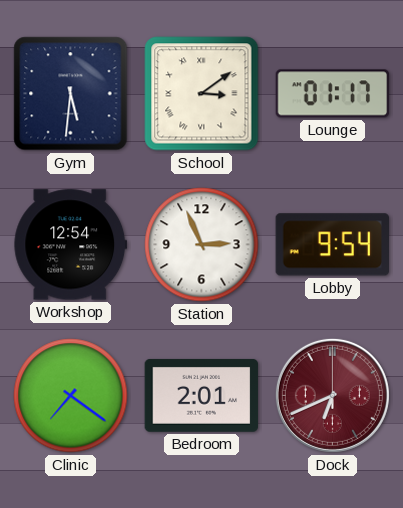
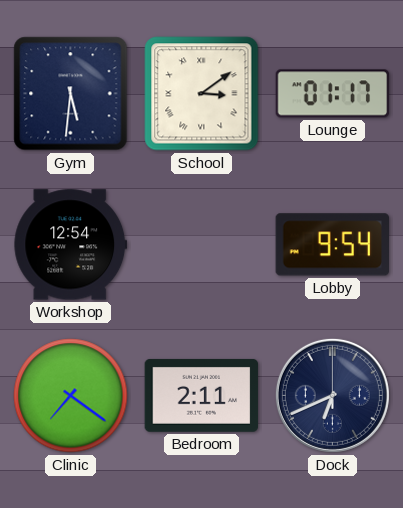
Station: 2:56 -> none
Bedroom: 2:01 -> 2:11
Dock dial: burgundy -> navy
